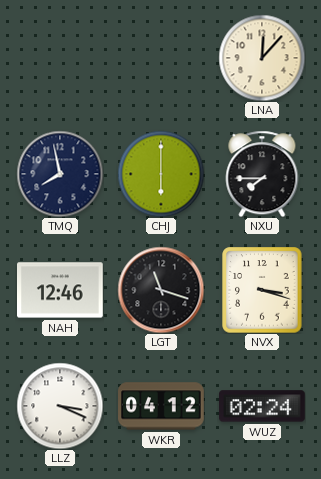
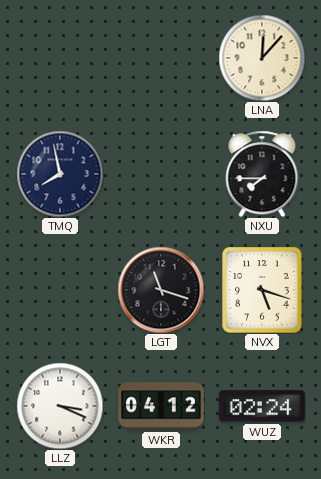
CHJ: 6:00 -> none
NAH: 12:46 -> none
NVX: 3:18 -> 5:18
